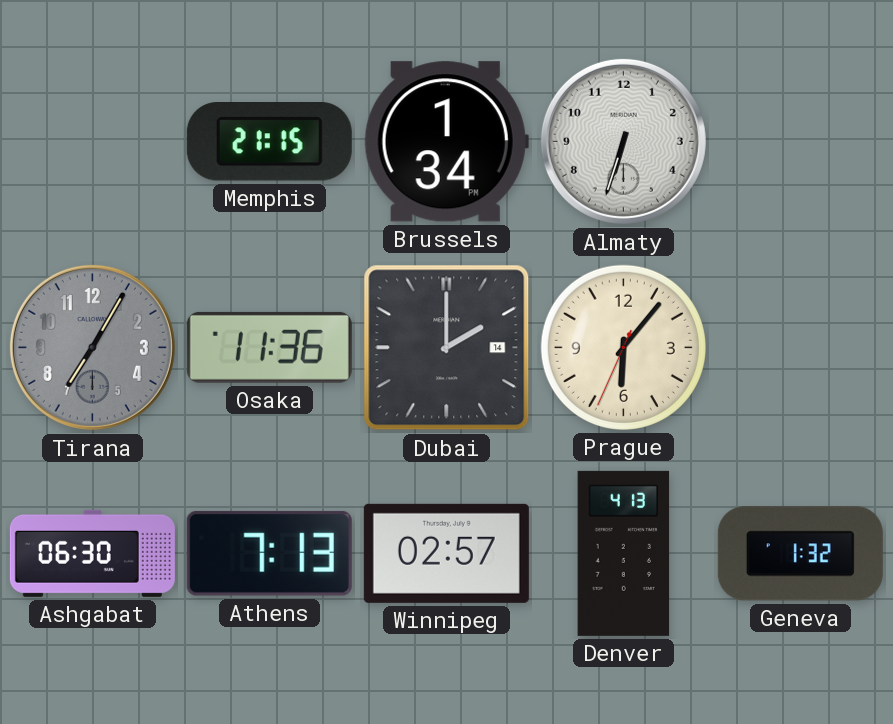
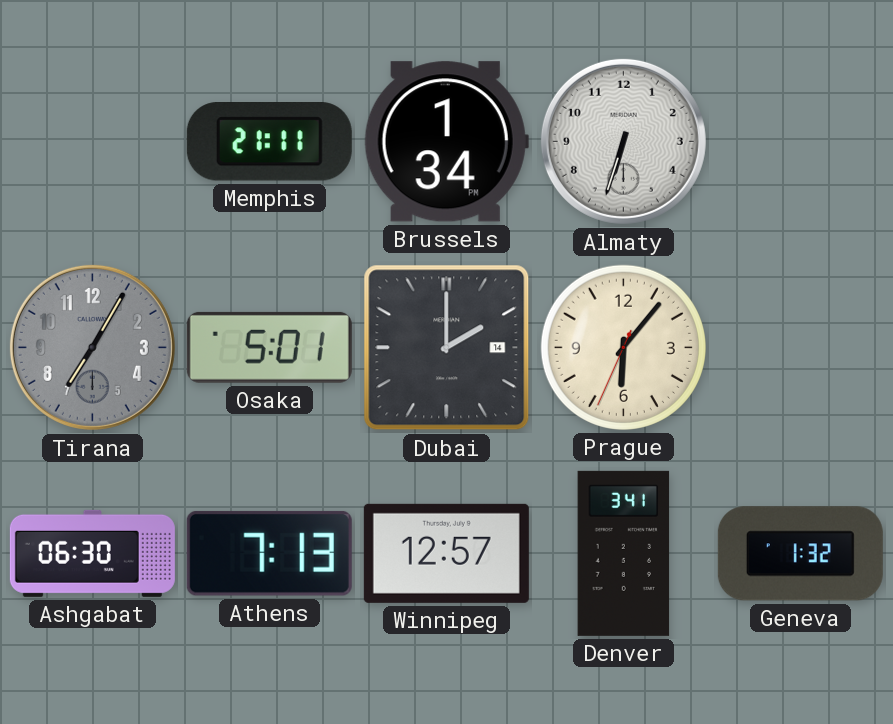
Memphis: 21:15 -> 21:11
Osaka: 11:36 -> 5:01
Winnipeg: 02:57 -> 12:57
Denver: 4:13 -> 3:41
